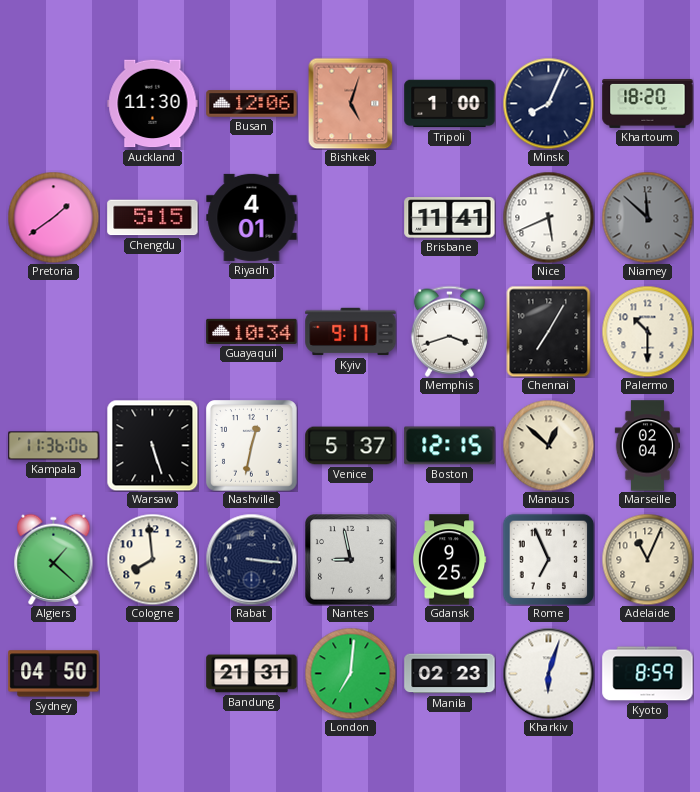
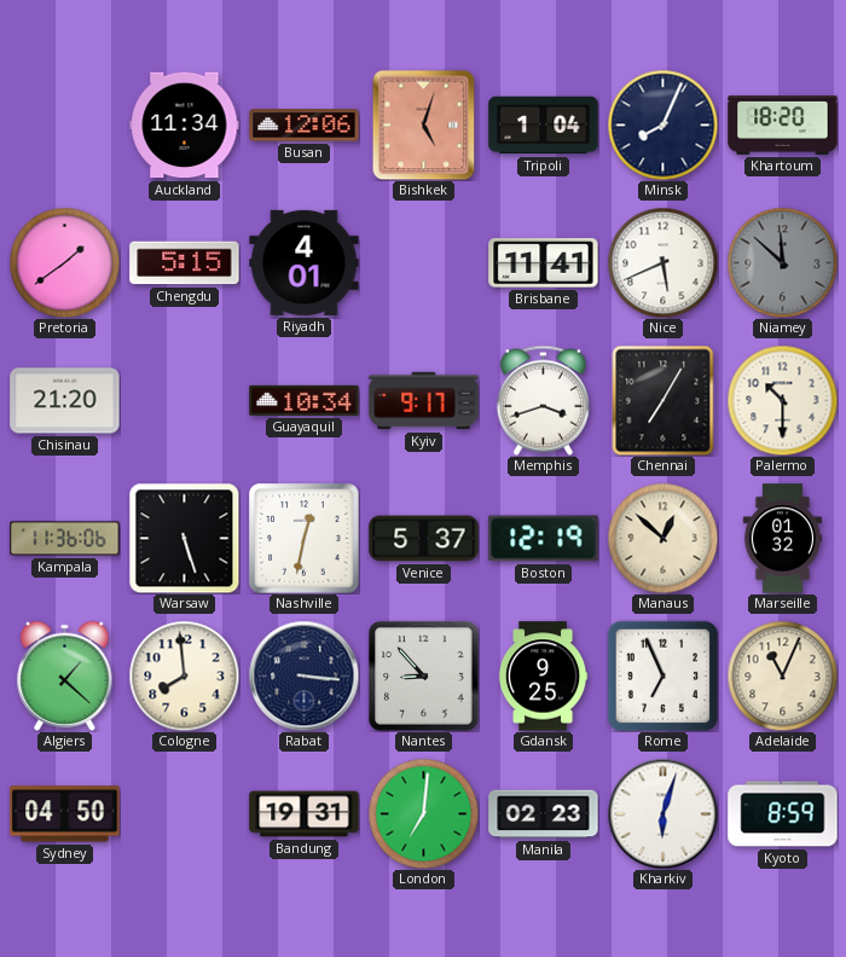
Auckland: 11:30 -> 11:34
Tripoli: 1:00 -> 1:04
Chisinau: none -> 21:20
Boston: 12:15 -> 12:19
Marseille: 02:04 -> 01:32
Nantes: 8:58 -> 8:53
Bandung: 21:31 -> 19:31
